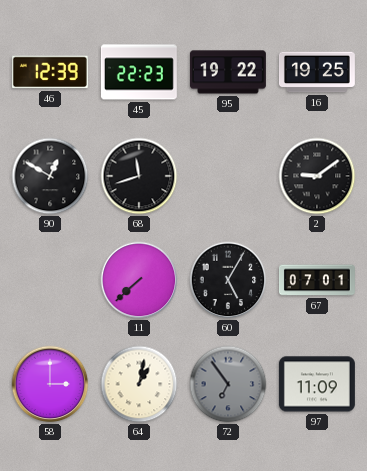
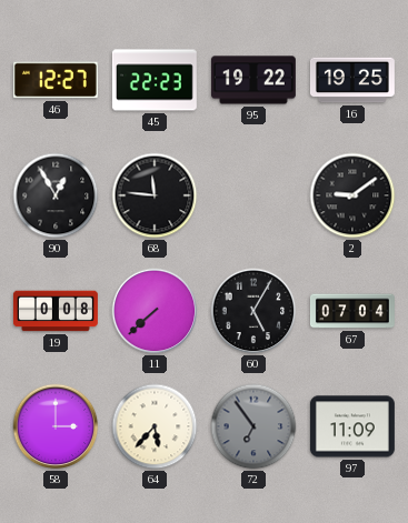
46: 12:39 -> 12:27
90: 12:50 -> 12:55
68: 11:42 -> 11:46
19: none -> 0:08
67: 07:01 -> 07:04
64: 1:02 -> 5:37
